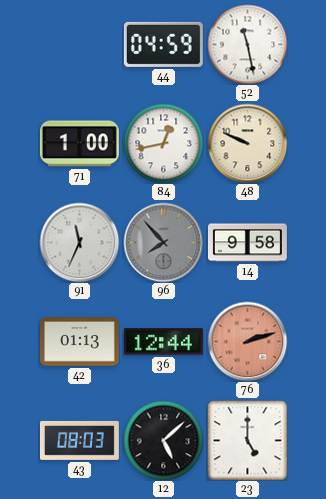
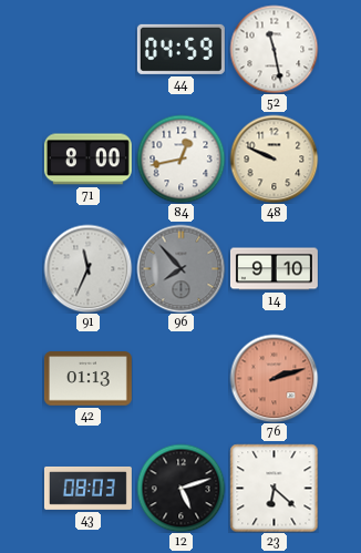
71: 1:00 -> 8:00
14: 9:58 -> 9:10
36: 12:44 -> none
12: 5:08 -> 5:12
23: 5:00 -> 6:22
